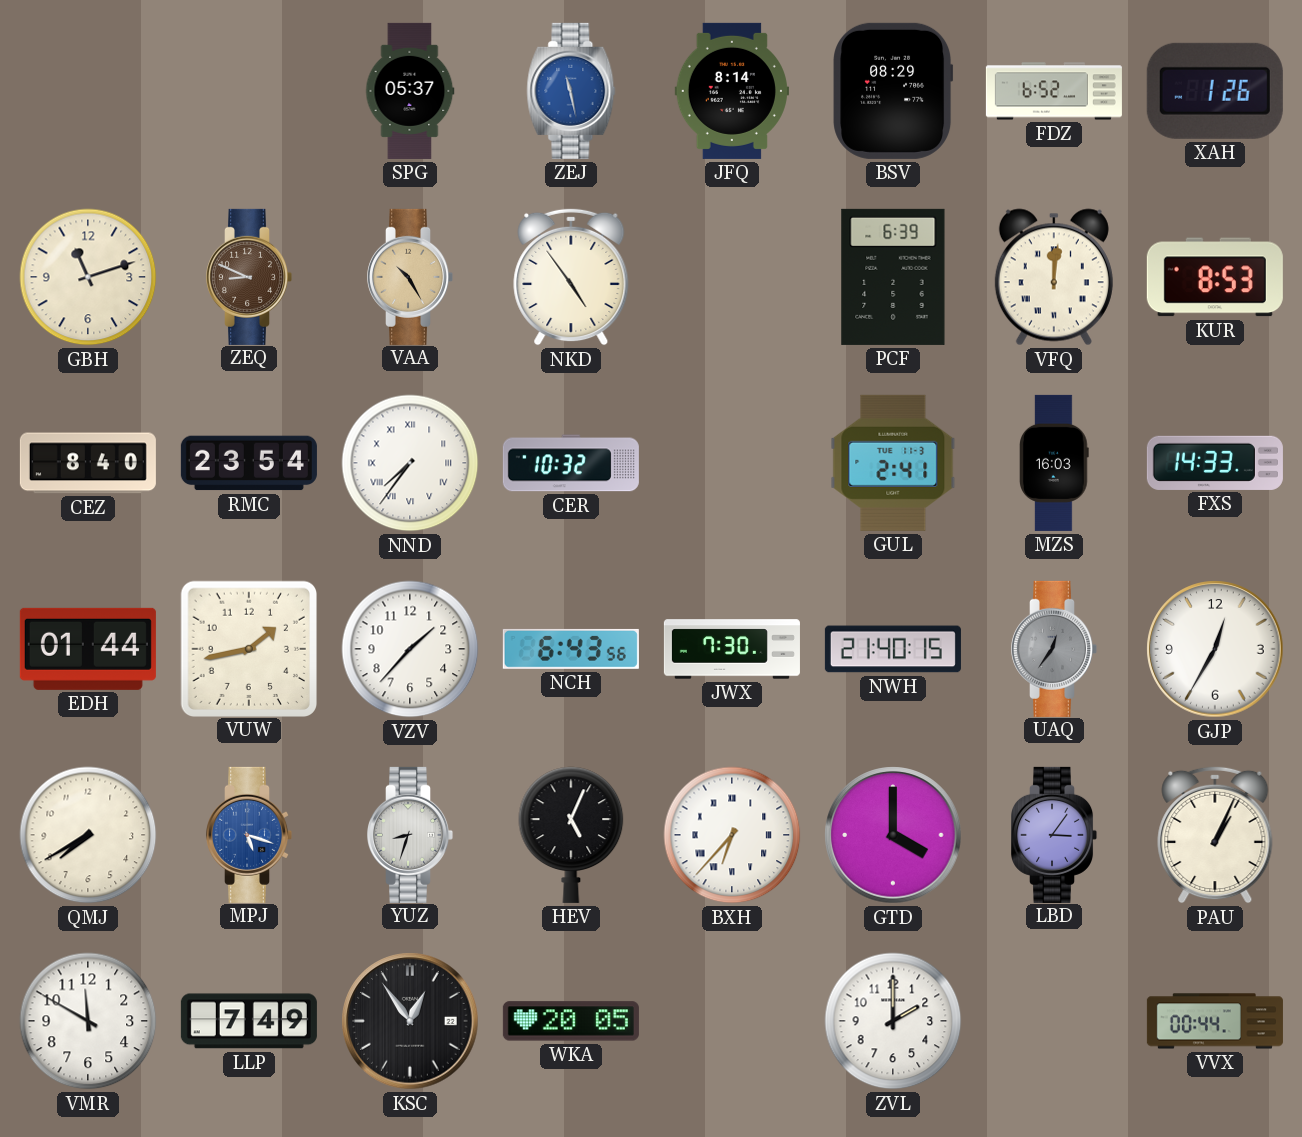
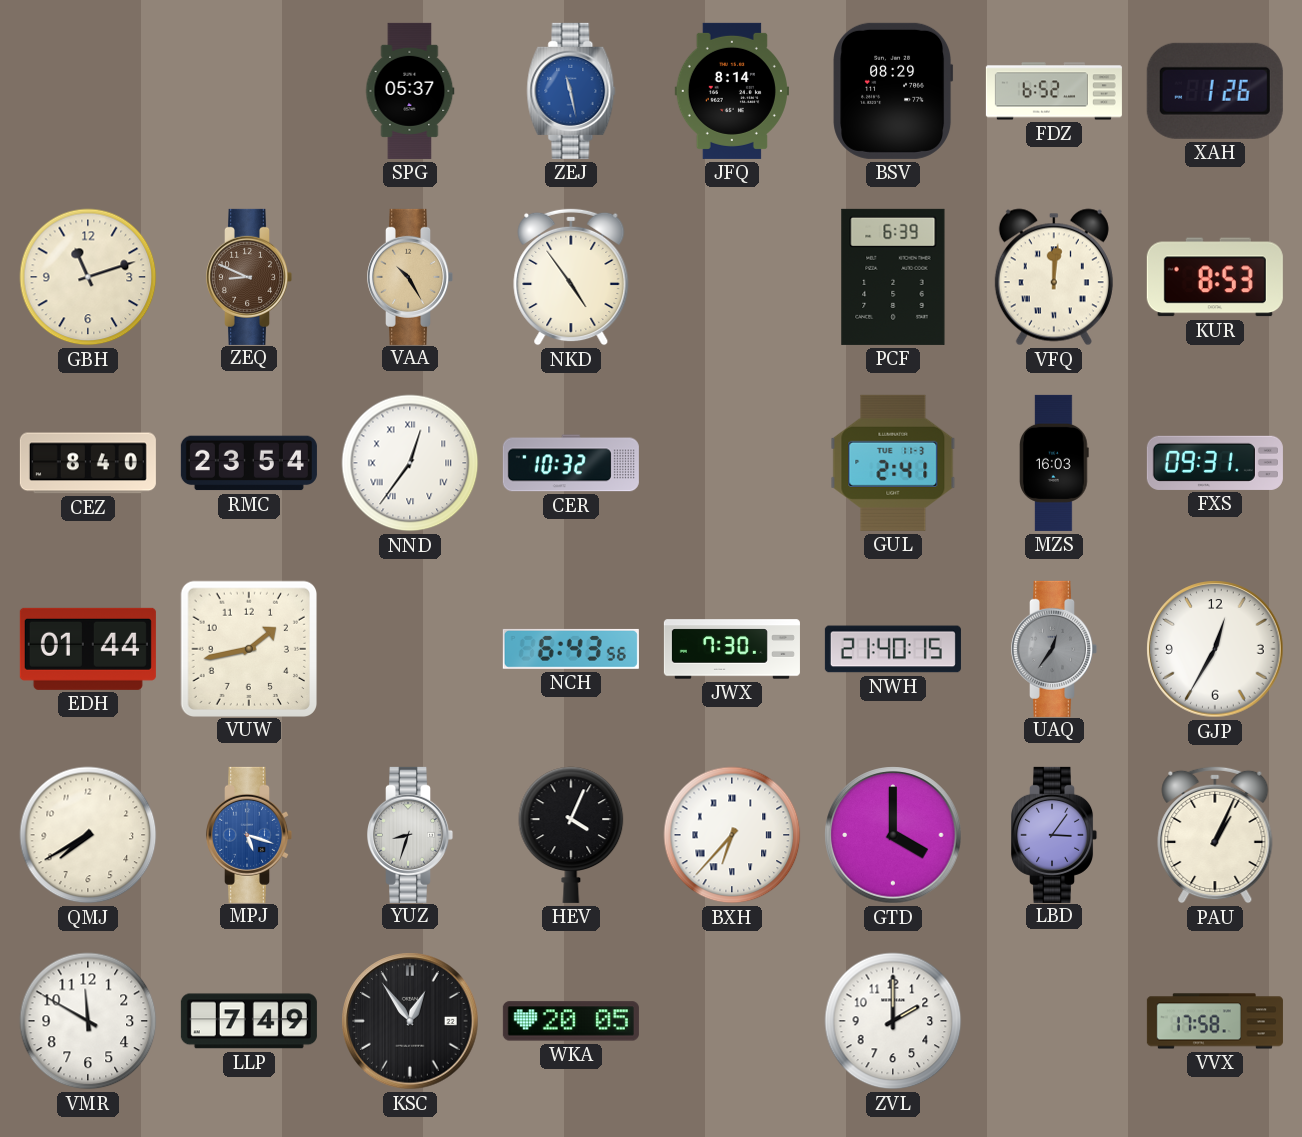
NND: 7:36 -> 12:36
FXS: 14:33 -> 09:31
VZV: 1:37 -> none
HEV: 5:04 -> 4:04
VVX: 00:44 -> 17:58
